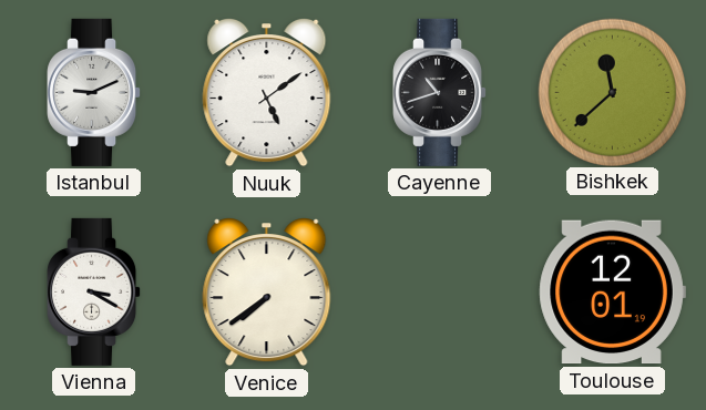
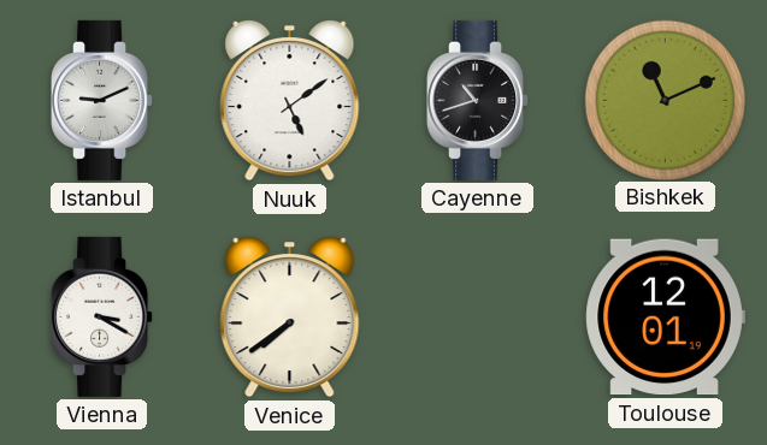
Bishkek: 11:38 -> 11:11
